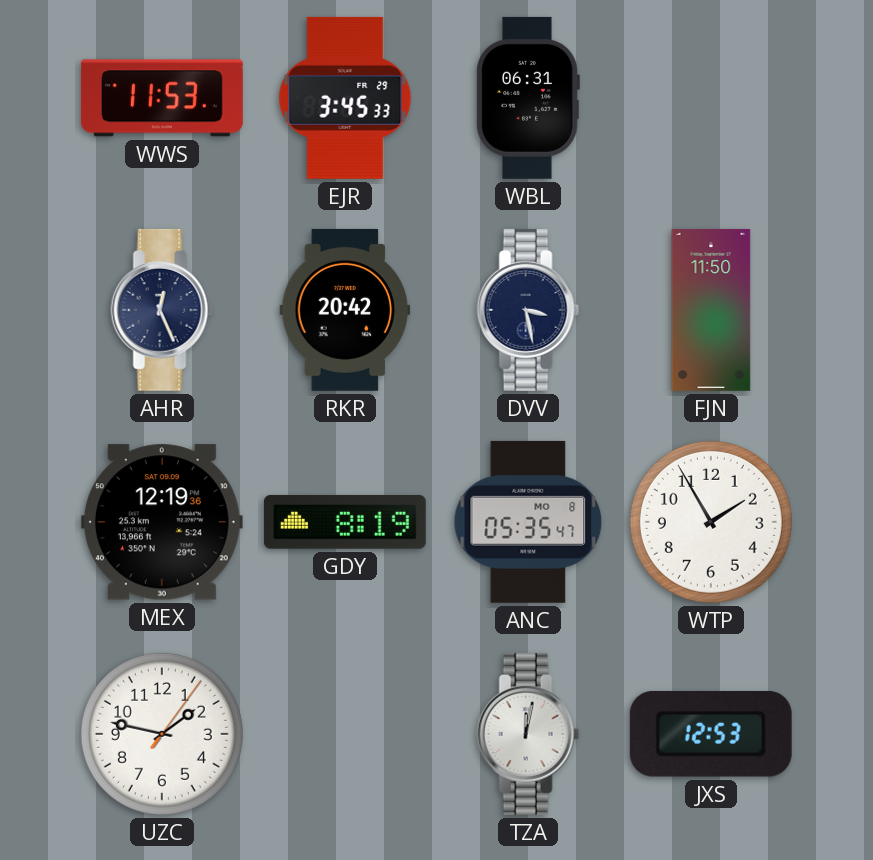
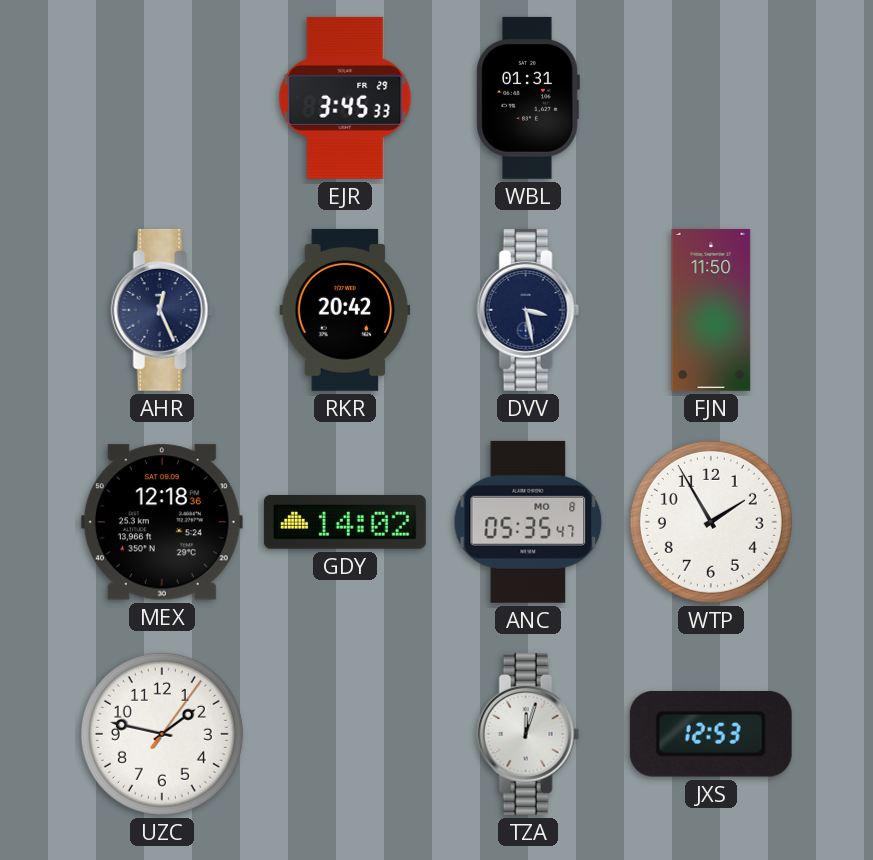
WWS: 11:53 -> none
WBL: 06:31 -> 01:31
MEX: 12:19 -> 12:18
GDY: 8:19 -> 14:02
TZA: 12:02 -> 12:03
